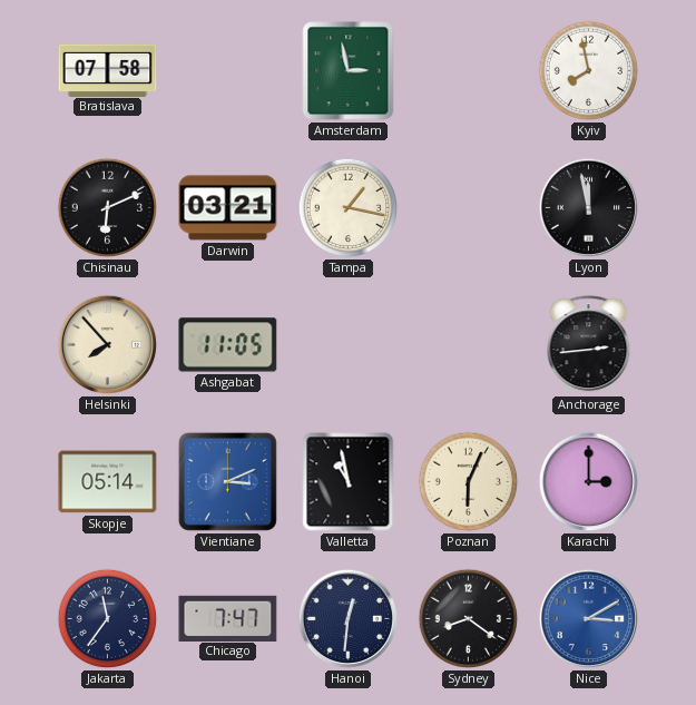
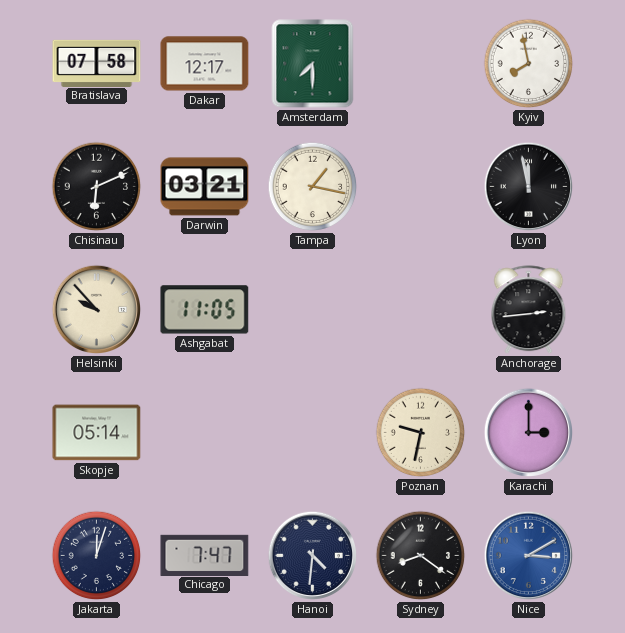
Dakar: none -> 12:17
Amsterdam: 2:58 -> 7:30
Helsinki: 7:53 -> 9:53
Vientiane: 3:11 -> none
Valletta: 10:58 -> none
Poznan: 6:04 -> 9:32
Jakarta: 11:36 -> 12:03
Hanoi: 12:31 -> 4:31
